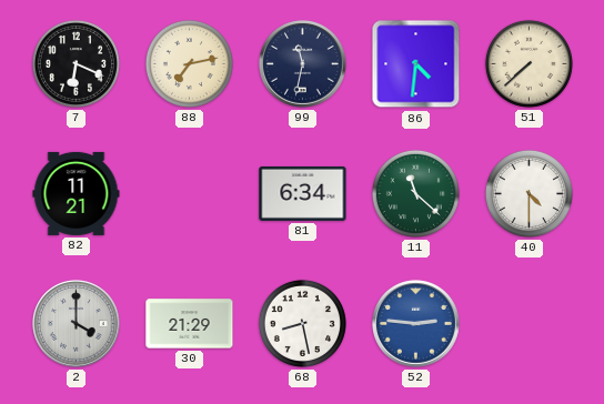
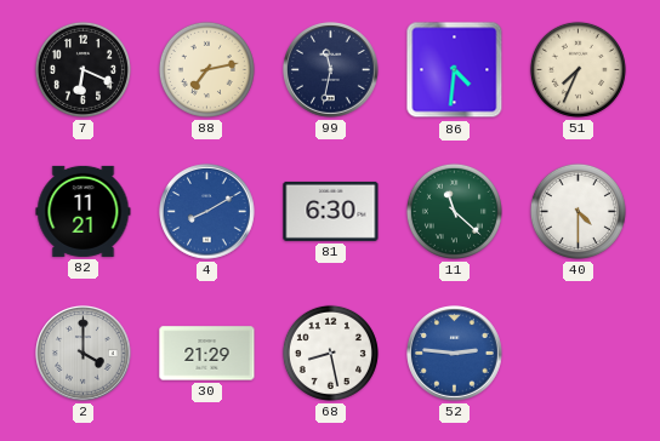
51: 7:38 -> 7:34
4: none -> 8:10
81: 6:34 -> 6:30
